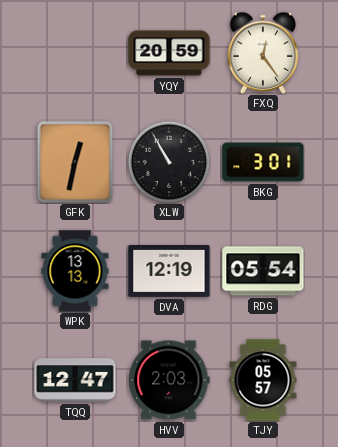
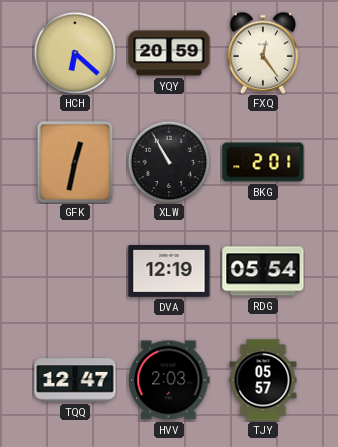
HCH: none -> 6:22
BKG: 3:01 -> 2:01
WPK: 13:13 -> none
